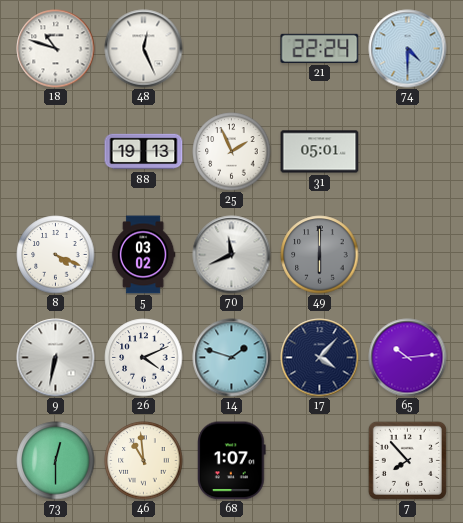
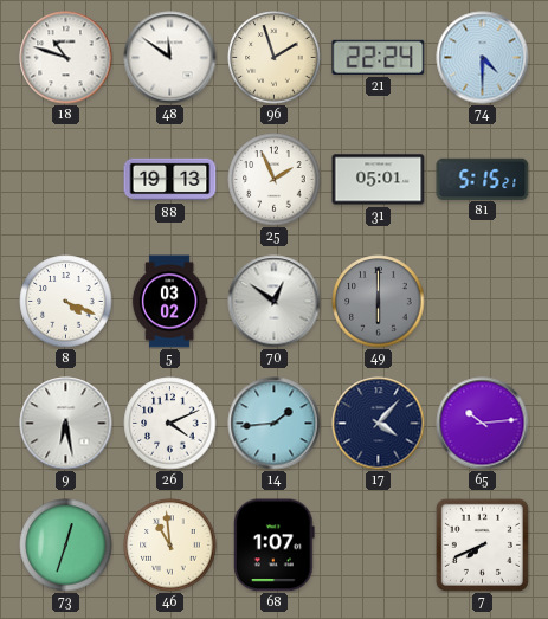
48: 12:26 -> 11:51
96: none -> 1:57
81: none -> 5:15
70: 11:41 -> 12:51
9: 6:32 -> 6:28
14: 1:48 -> 1:44
73: 12:30 -> 12:33
7: 7:53 -> 7:41
